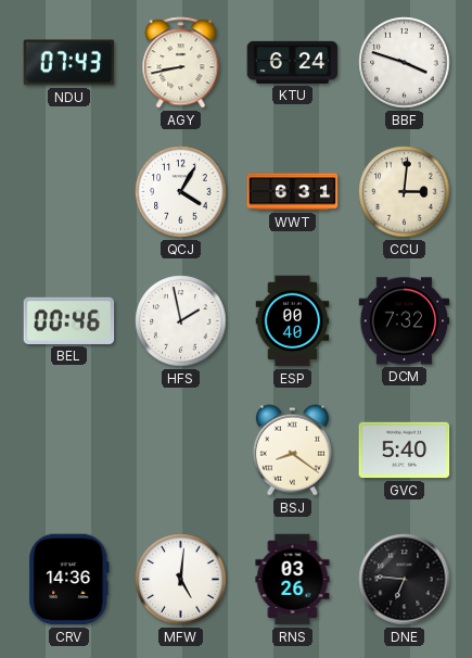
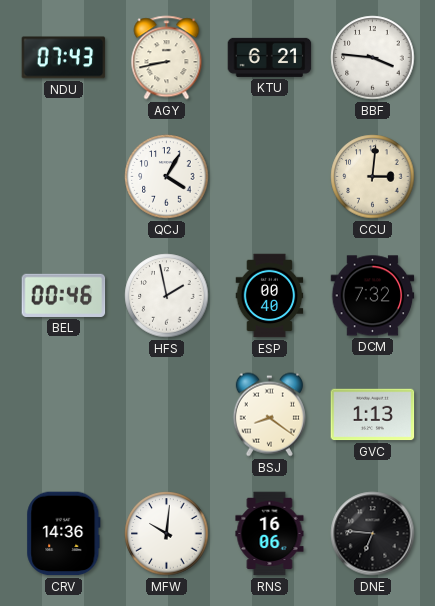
KTU: 6:24 -> 6:21
BBF: 3:48 -> 3:46
WWT: 6:31 -> none
GVC: 5:40 -> 1:13
MFW: 5:01 -> 10:01
RNS: 03:26 -> 16:06
